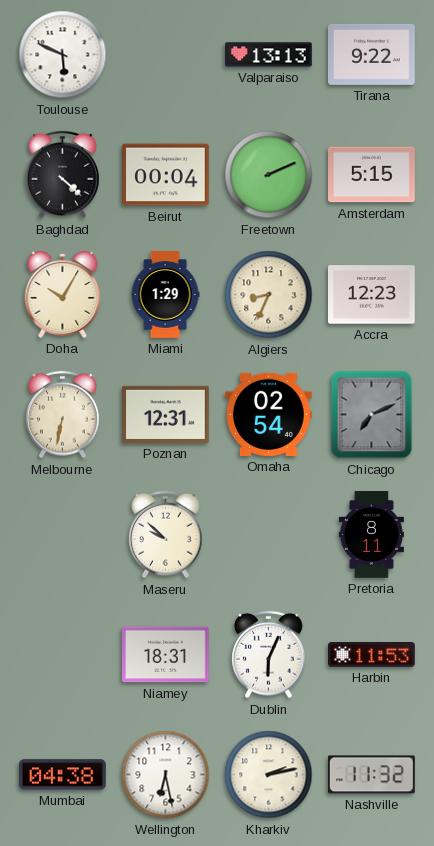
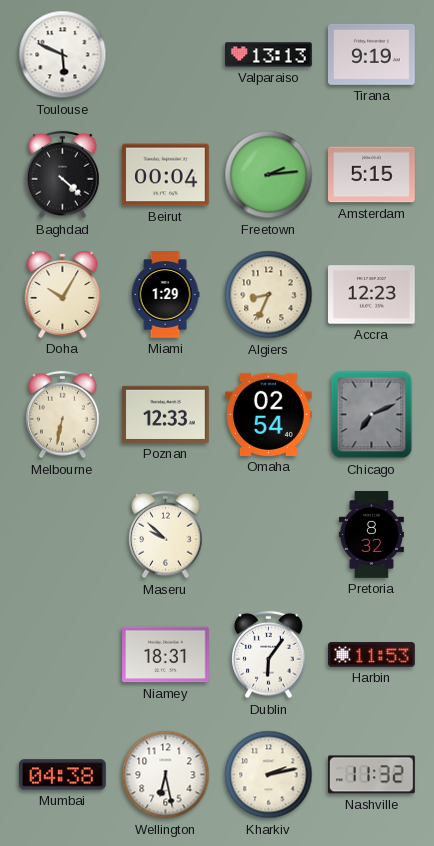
Tirana: 9:22 -> 9:19
Freetown: 2:11 -> 2:14
Poznan: 12:31 -> 12:33
Pretoria: 8:11 -> 8:32
Dublin: 6:04 -> 6:06
